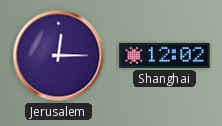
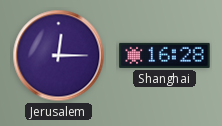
Shanghai: 12:02 -> 16:28
